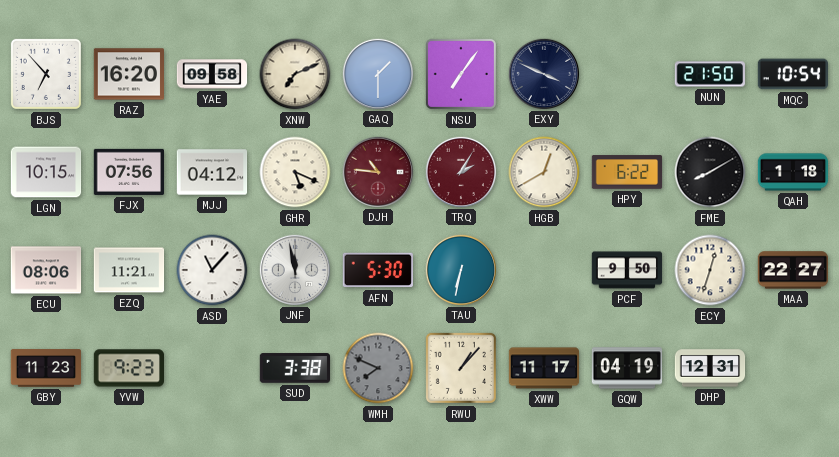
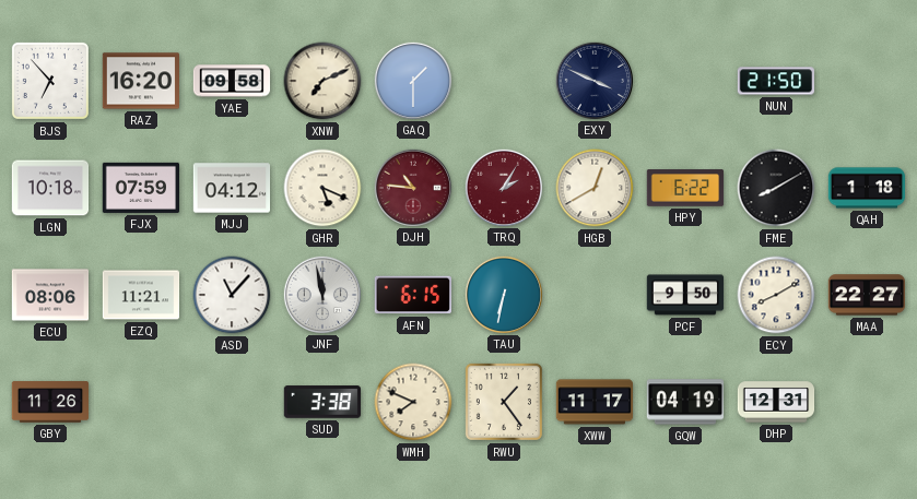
NSU: 7:06 -> none
MQC: 10:54 -> none
LGN: 10:15 -> 10:18
FJX: 07:56 -> 07:59
AFN: 5:30 -> 6:15
ECY: 12:33 -> 8:10
GBY: 11:23 -> 11:26
YVW: 9:23 -> none
WMH dial: grey -> cream
RWU: 1:07 -> 1:24
